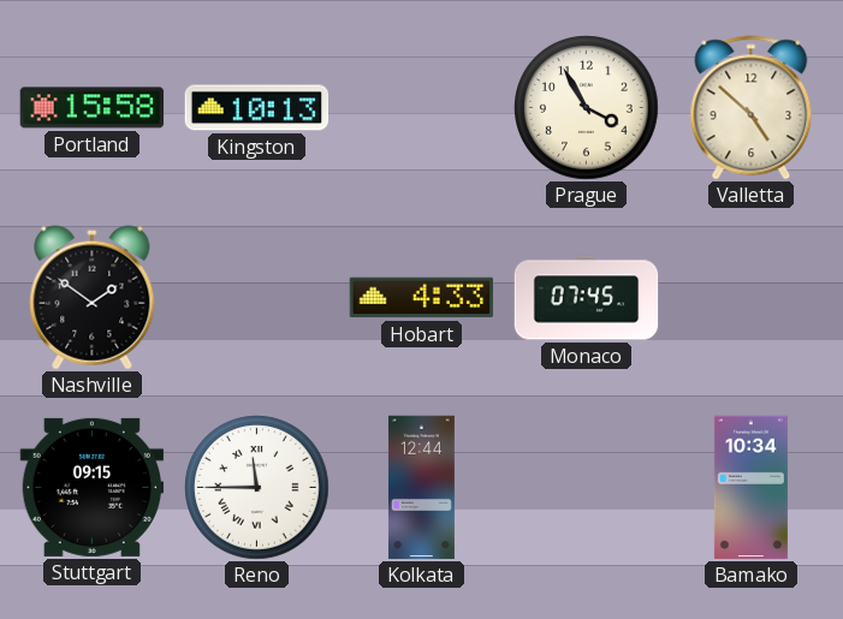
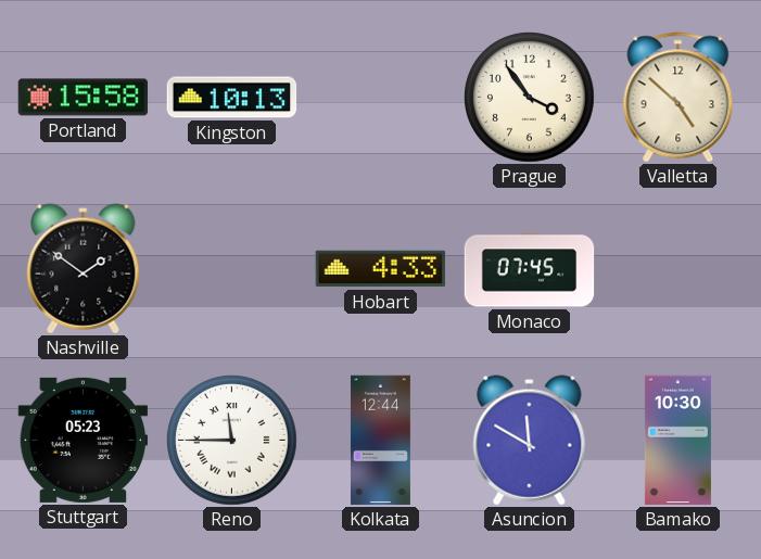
Prague: 3:55 -> 3:54
Stuttgart: 09:15 -> 05:23
Asuncion: none -> 11:50
Bamako: 10:34 -> 10:30
